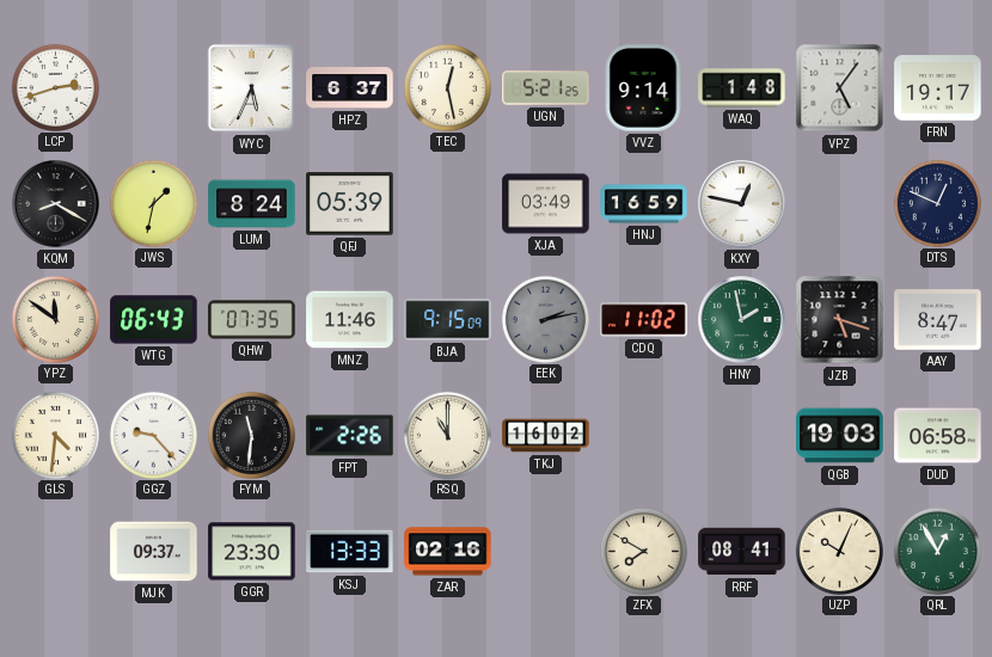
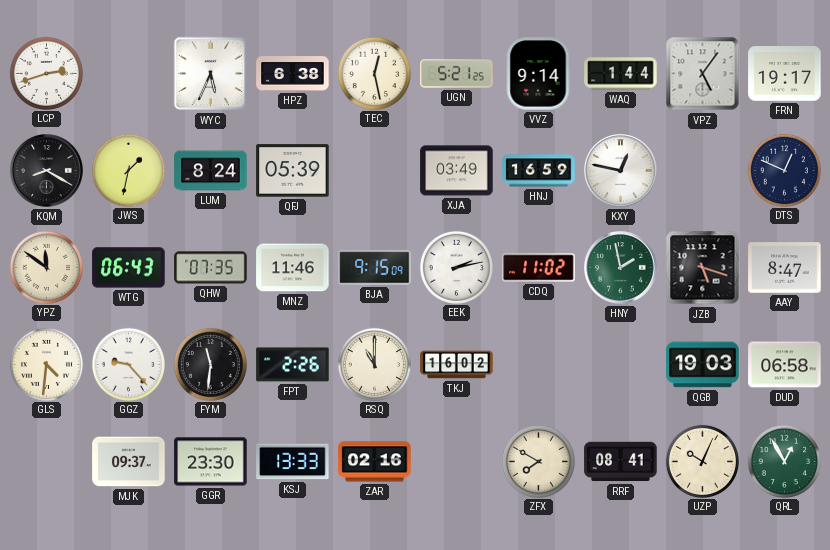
HPZ: 6:37 -> 6:38
WAQ: 1:48 -> 1:44
EEK dial: grey -> white
